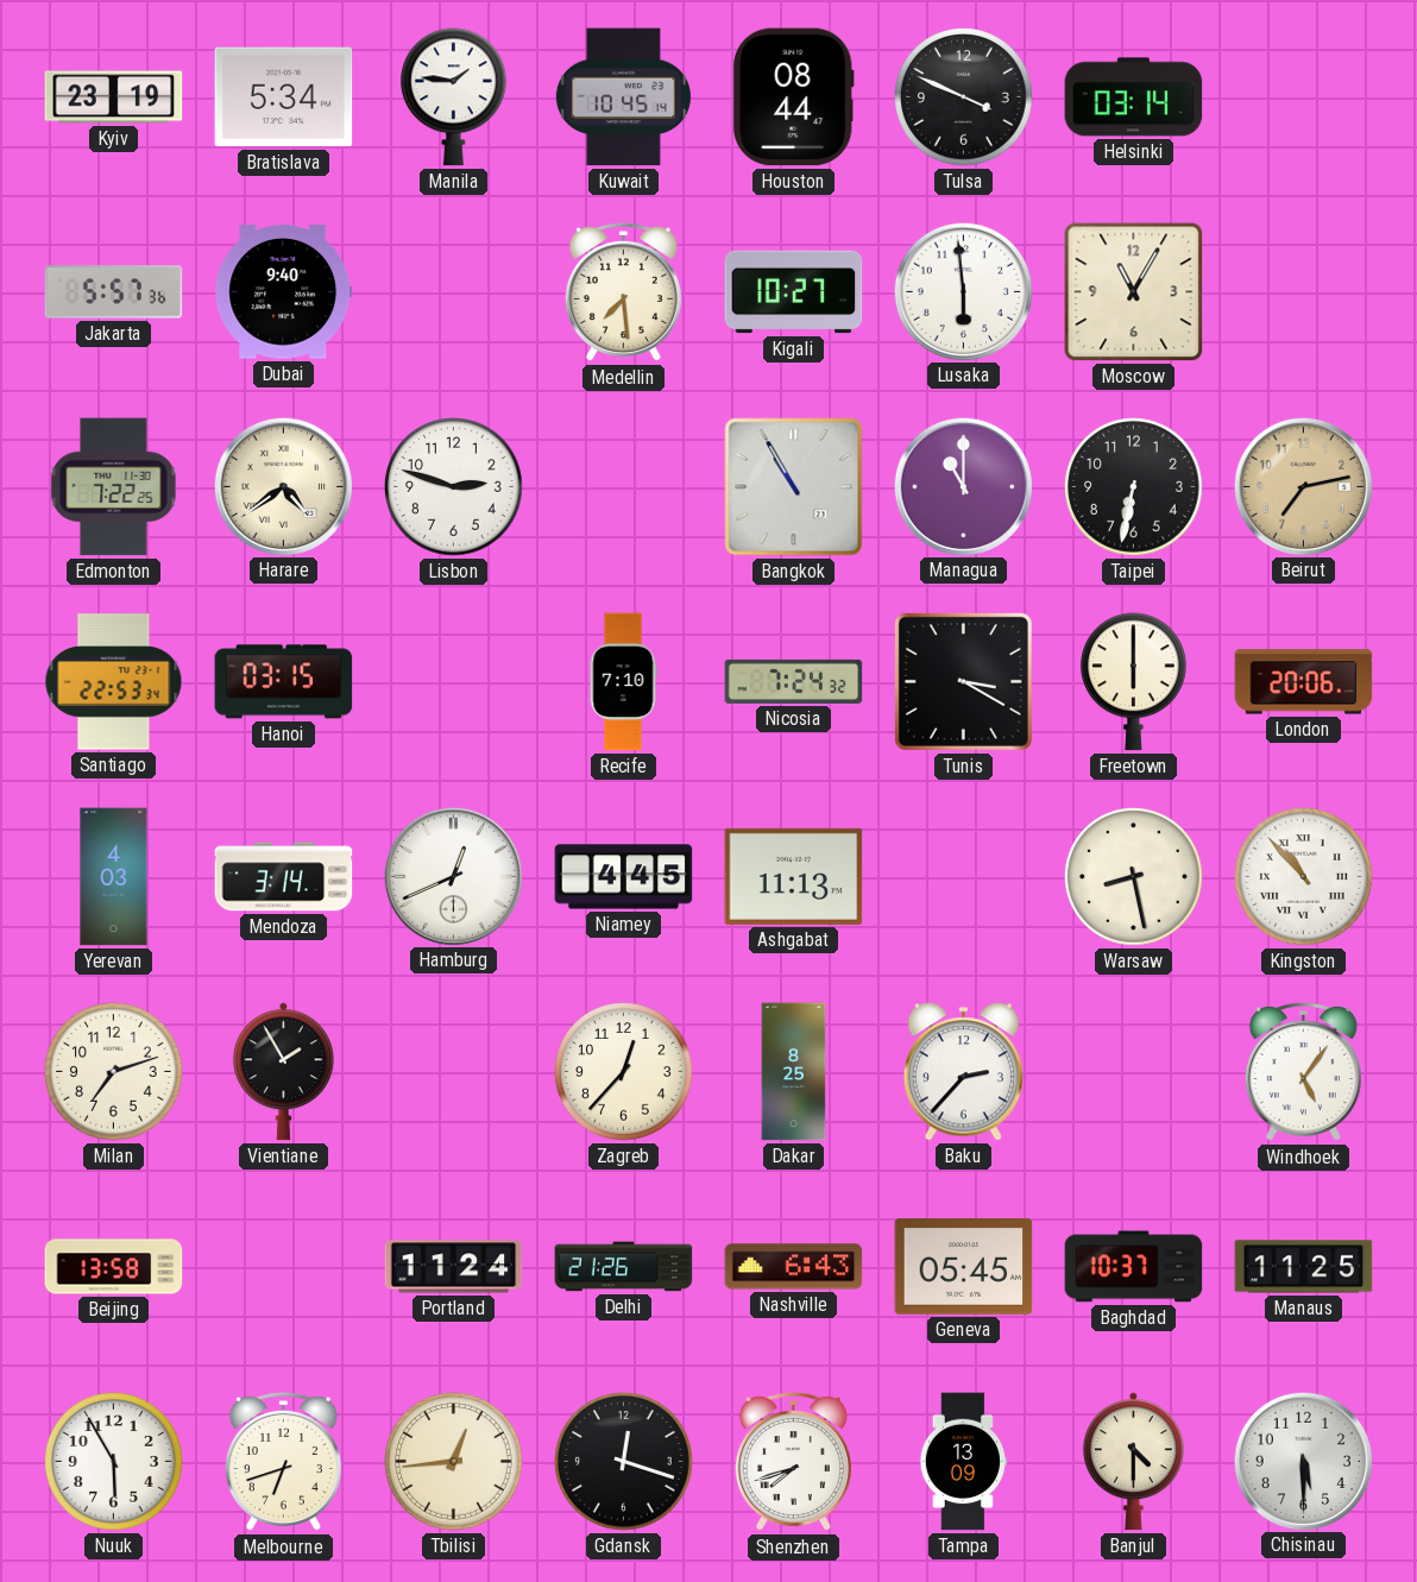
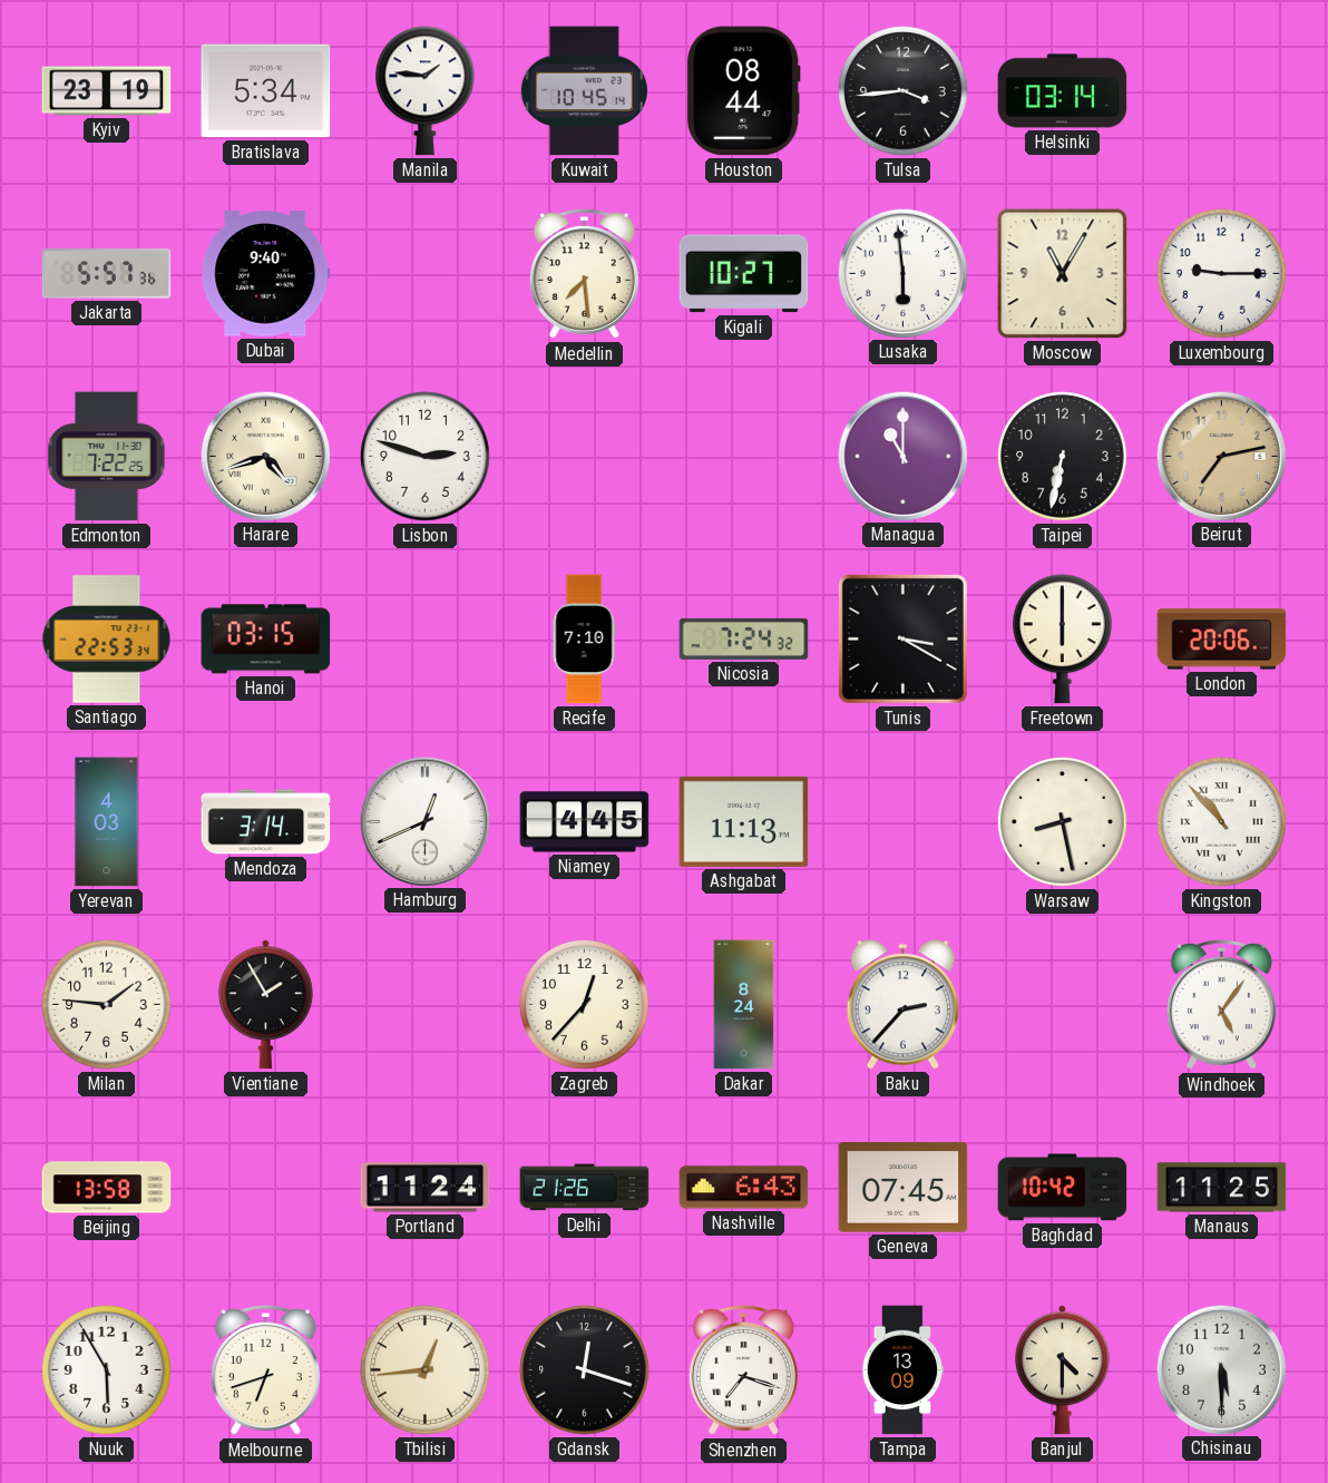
Tulsa: 3:49 -> 3:44
Luxembourg: none -> 9:15
Harare: 4:39 -> 4:42
Bangkok: 10:55 -> none
Milan: 7:12 -> 1:46
Dakar: 8:25 -> 8:24
Geneva: 05:45 -> 07:45
Baghdad: 10:37 -> 10:42
Shenzhen: 7:42 -> 7:18
